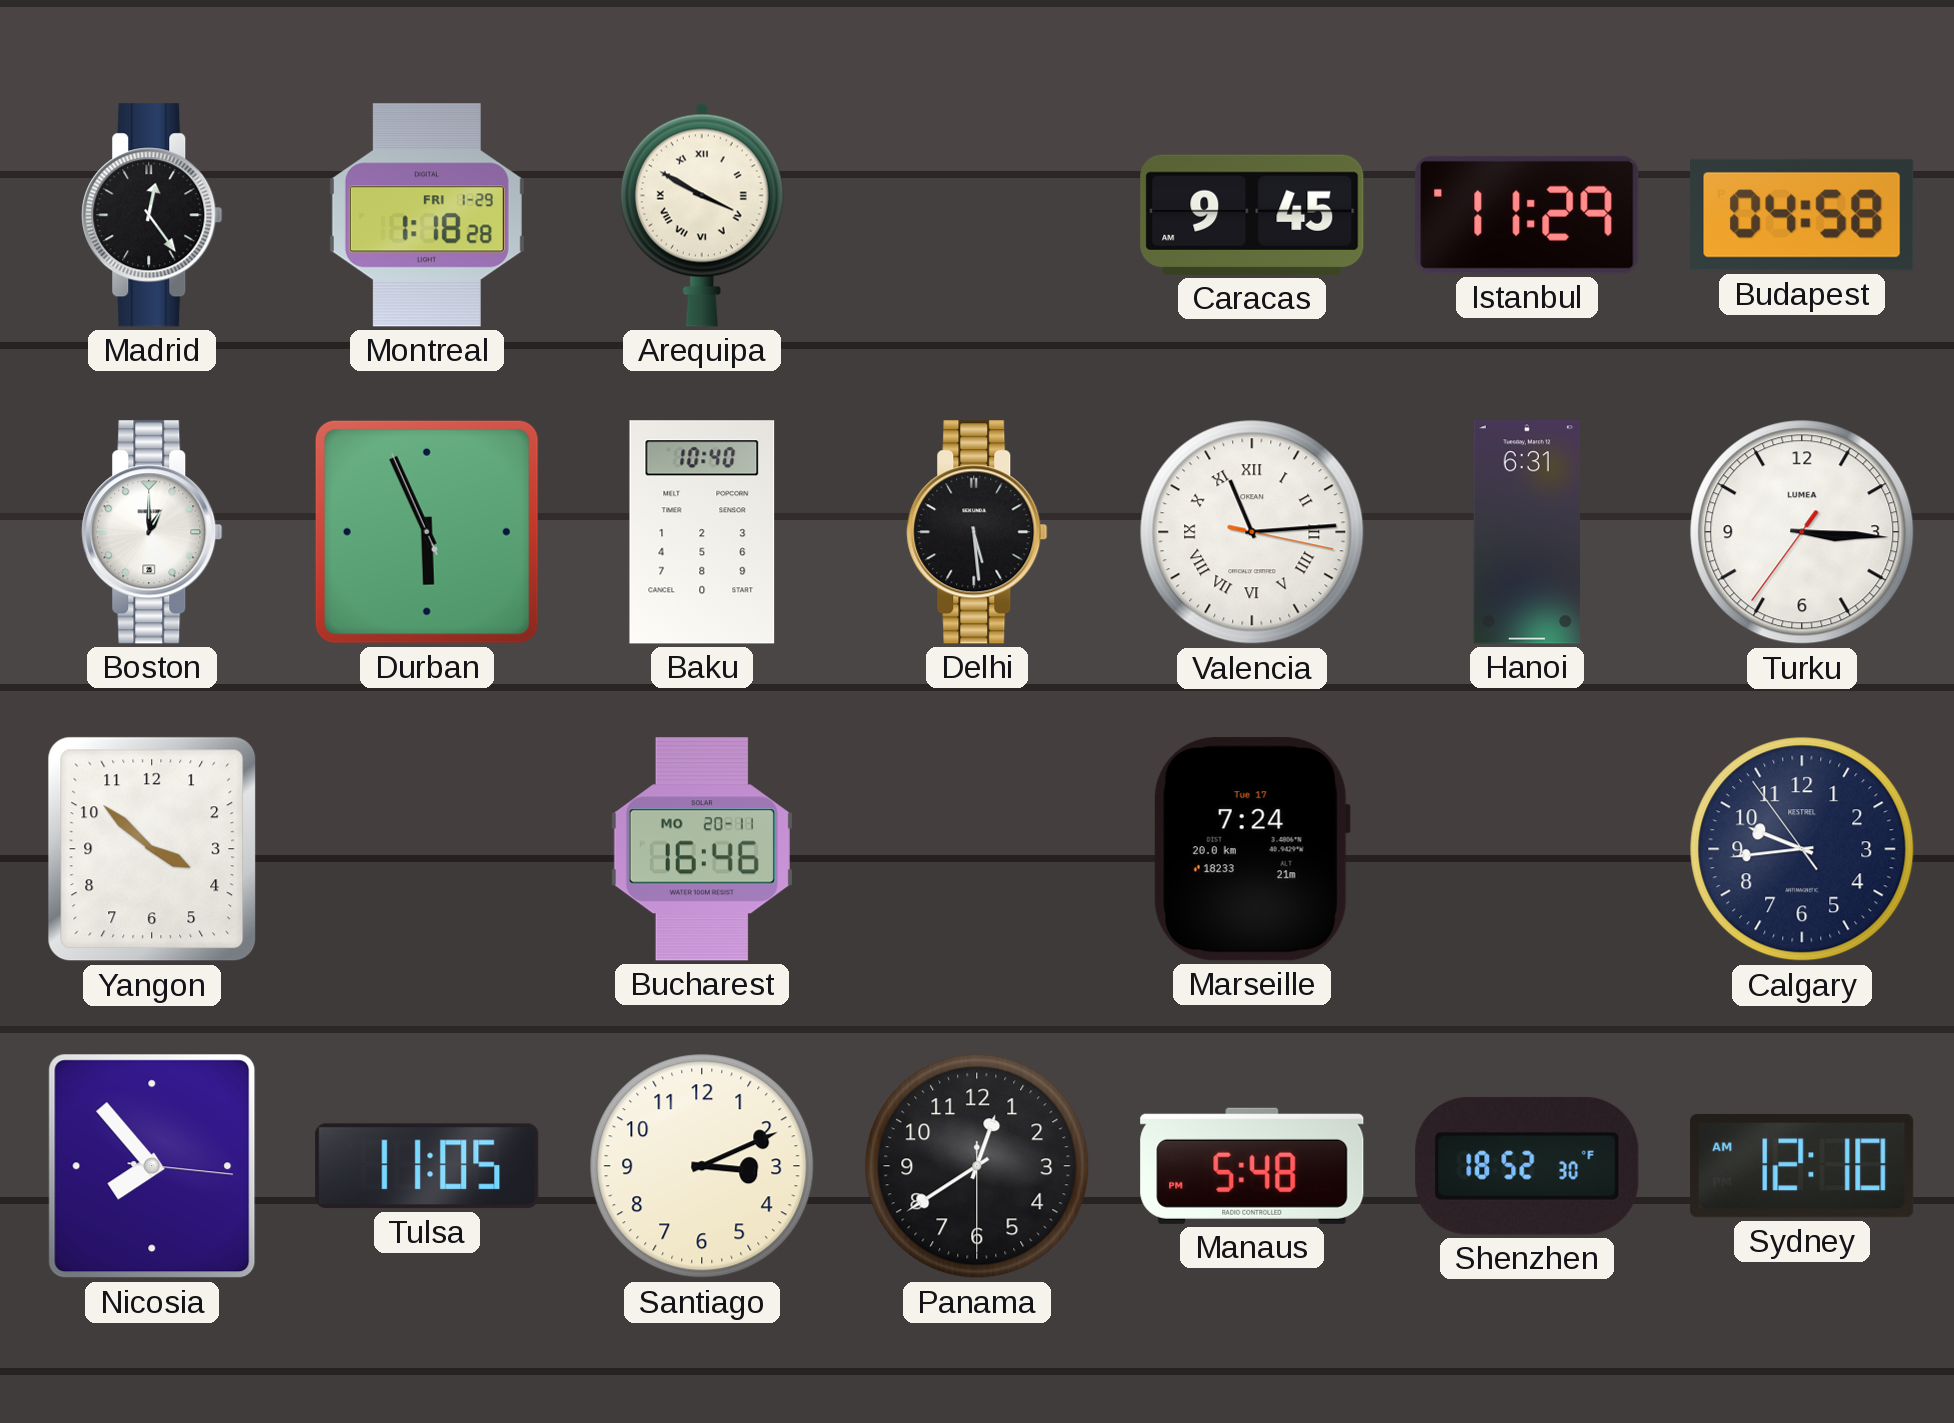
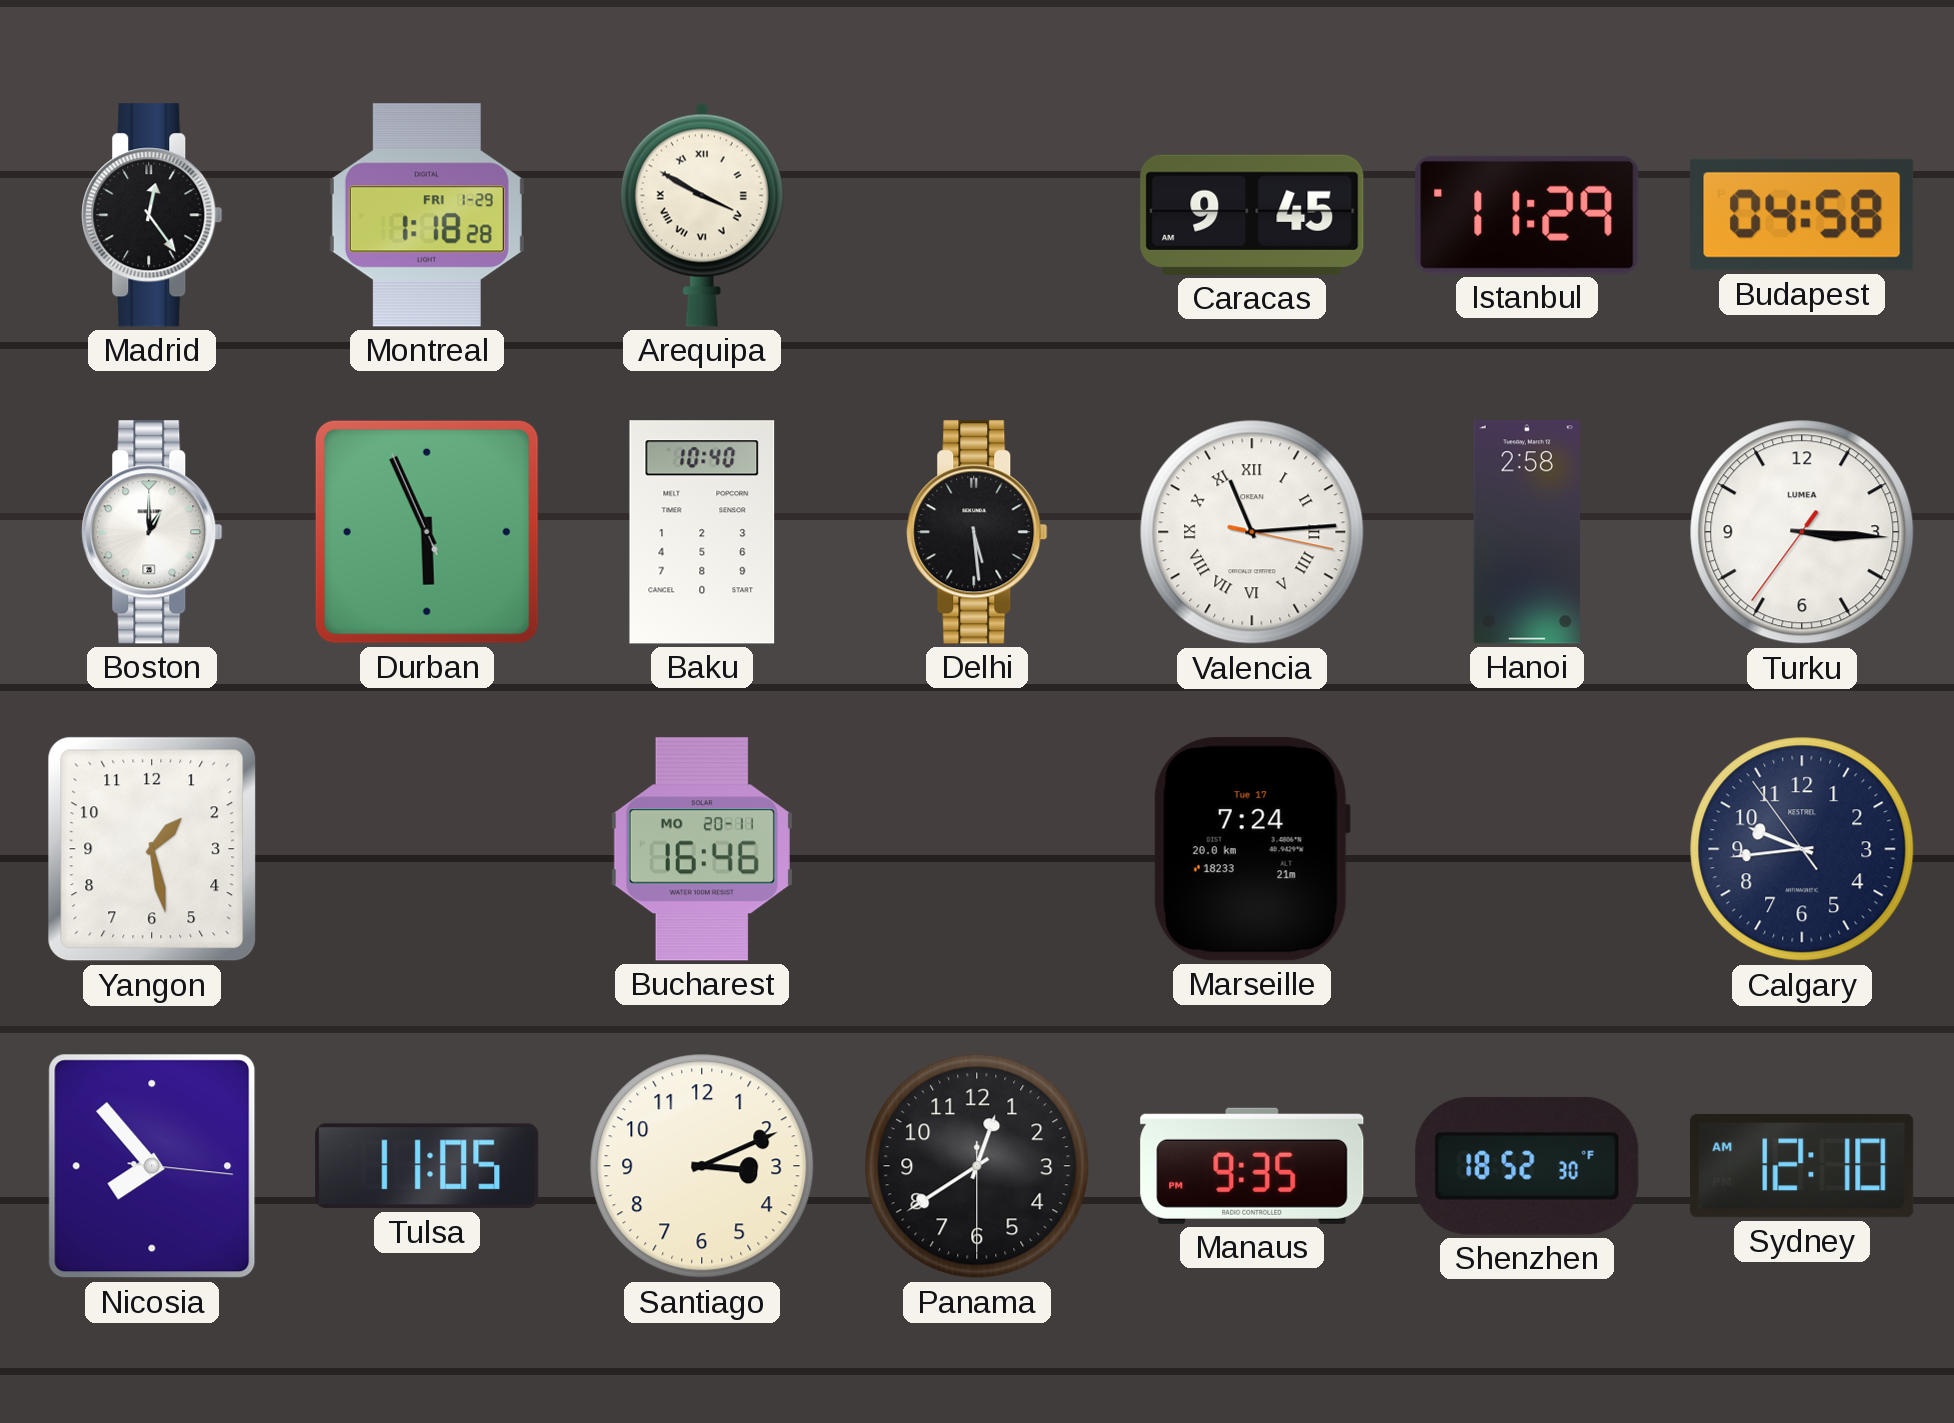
Hanoi: 6:31 -> 2:58
Yangon: 3:52 -> 1:28
Manaus: 5:48 -> 9:35
